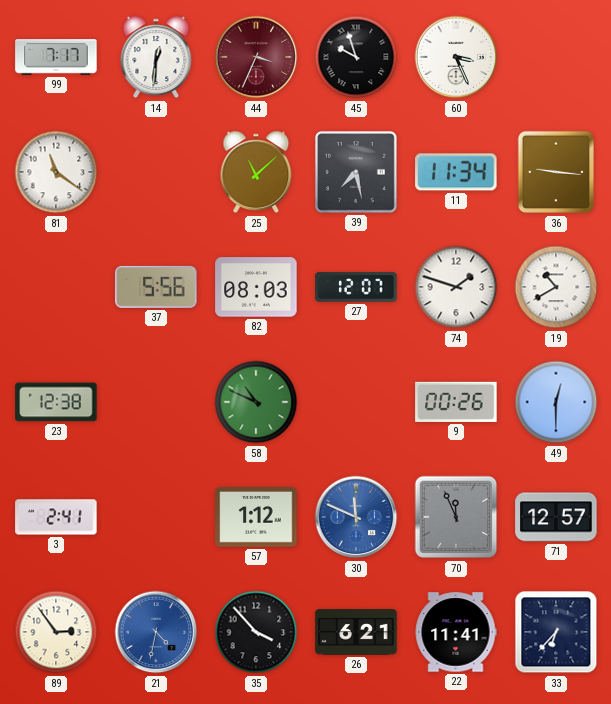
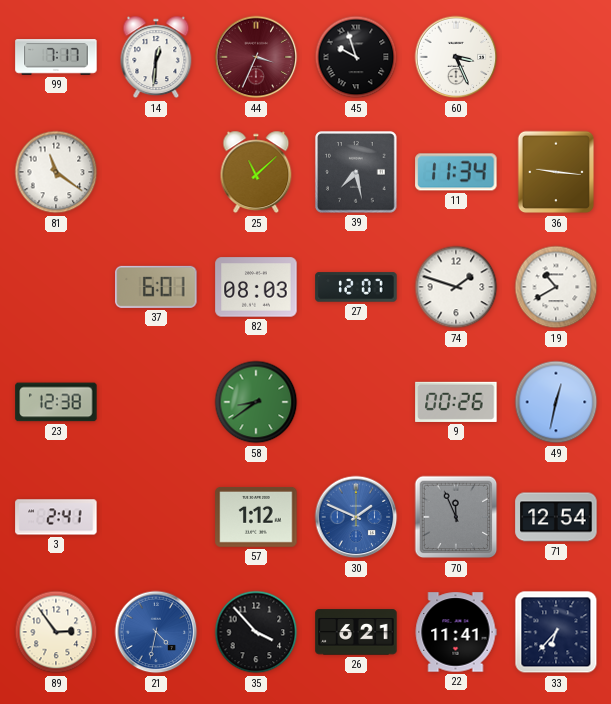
37: 5:56 -> 6:01
58: 10:49 -> 8:39
49: 12:30 -> 12:32
30: 11:49 -> 1:49
71: 12:57 -> 12:54
